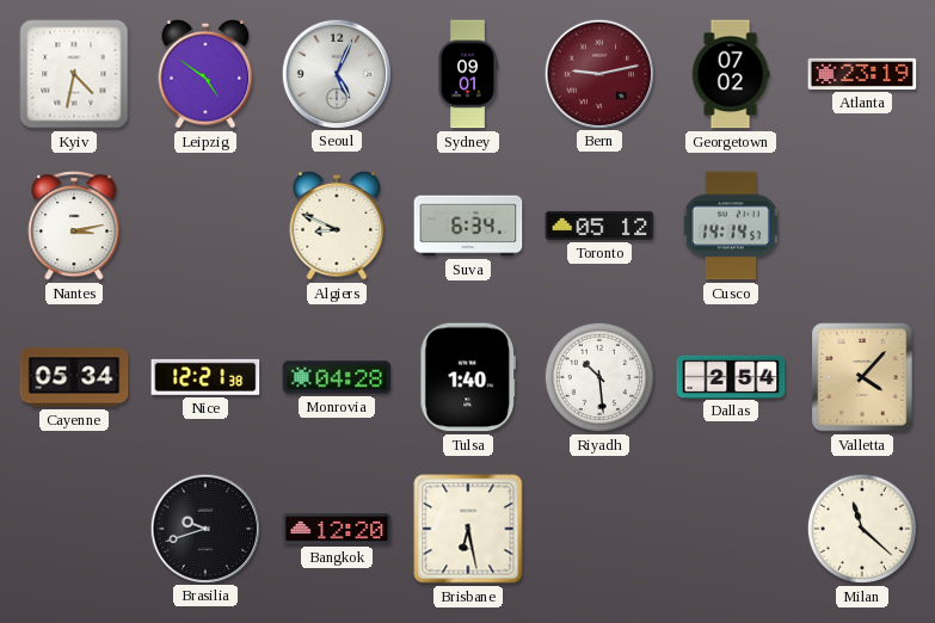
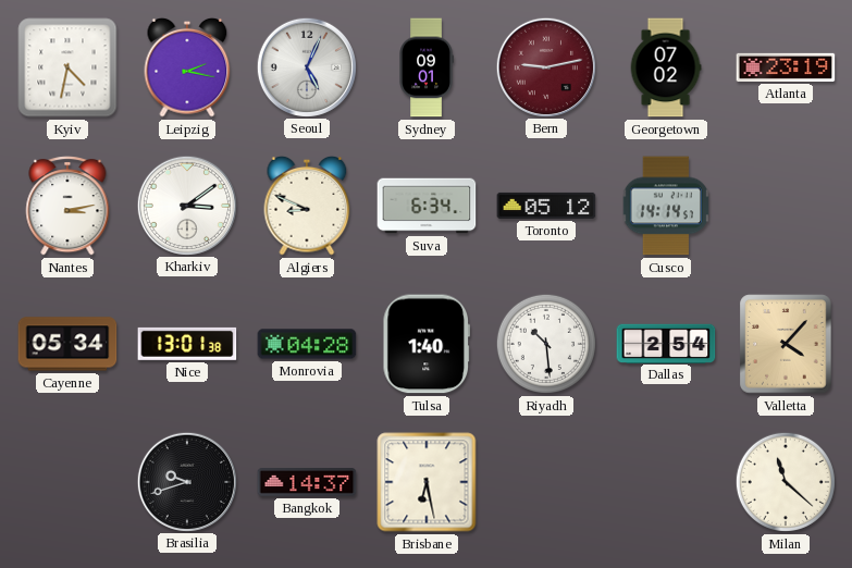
Leipzig: 4:51 -> 2:17
Kharkiv: none -> 3:09
Nice: 12:21 -> 13:01
Bangkok: 12:20 -> 14:37
